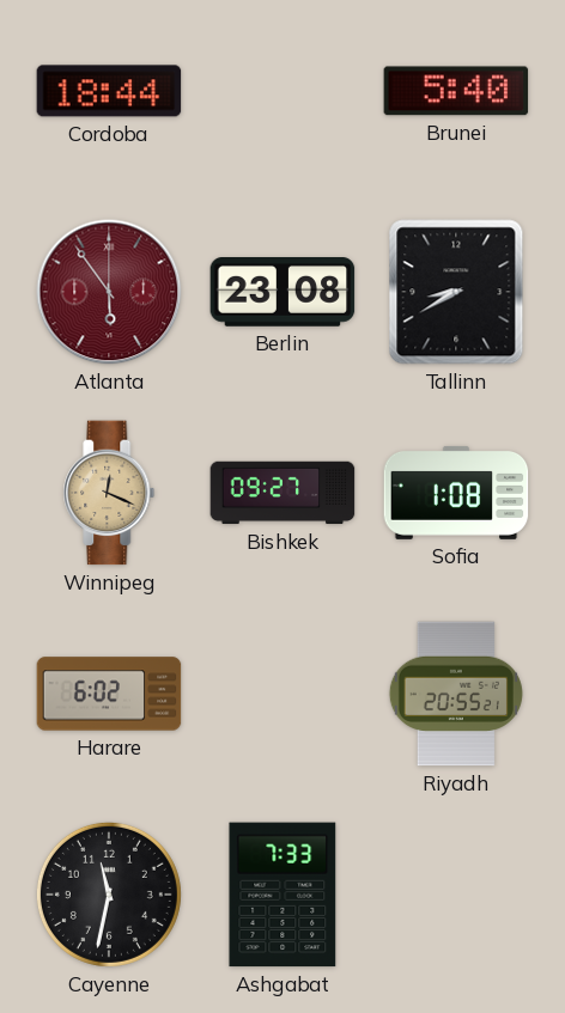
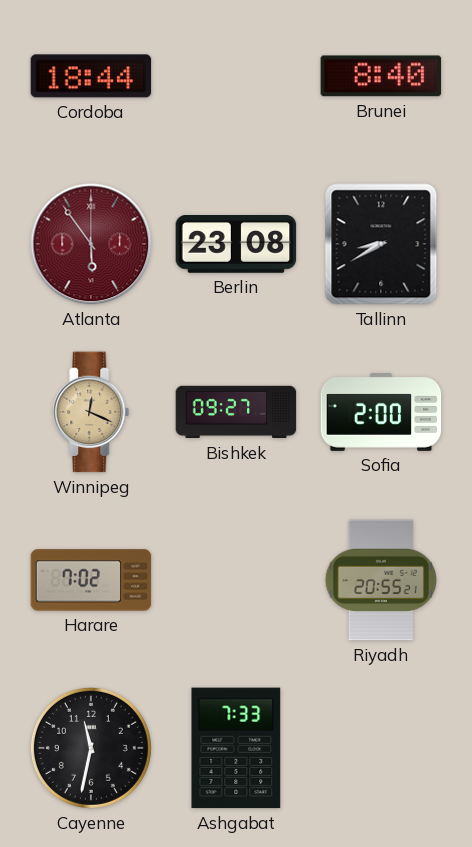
Brunei: 5:40 -> 8:40
Sofia: 1:08 -> 2:00
Harare: 6:02 -> 7:02
